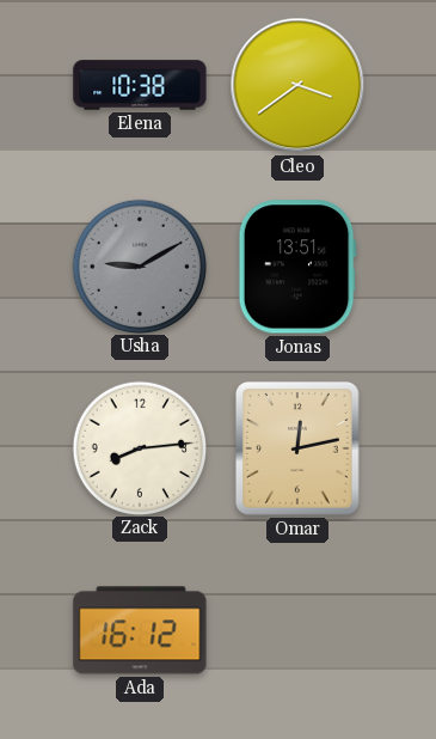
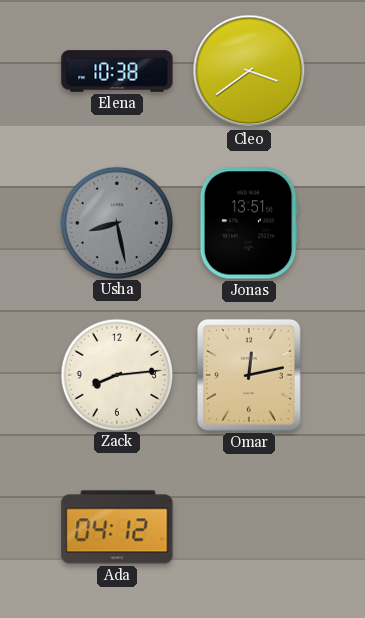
Usha: 9:10 -> 8:28
Ada: 16:12 -> 04:12
